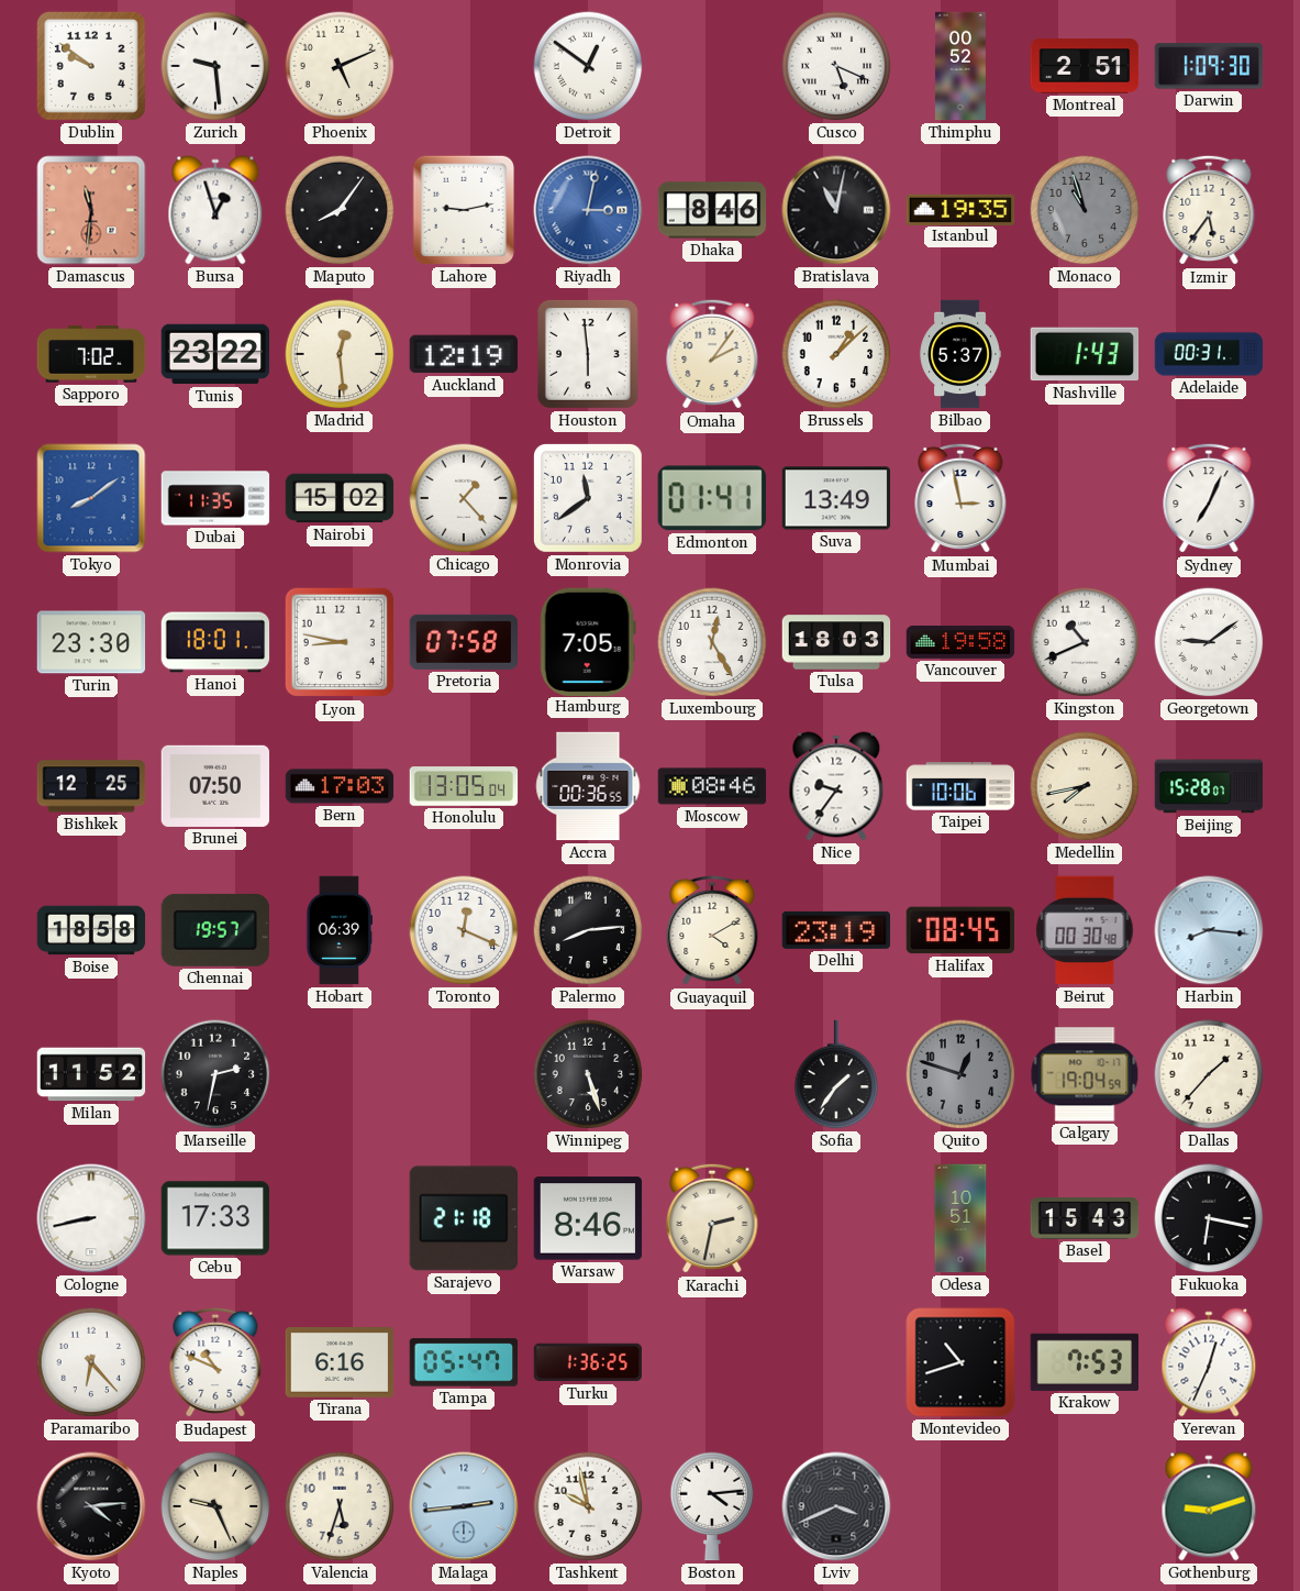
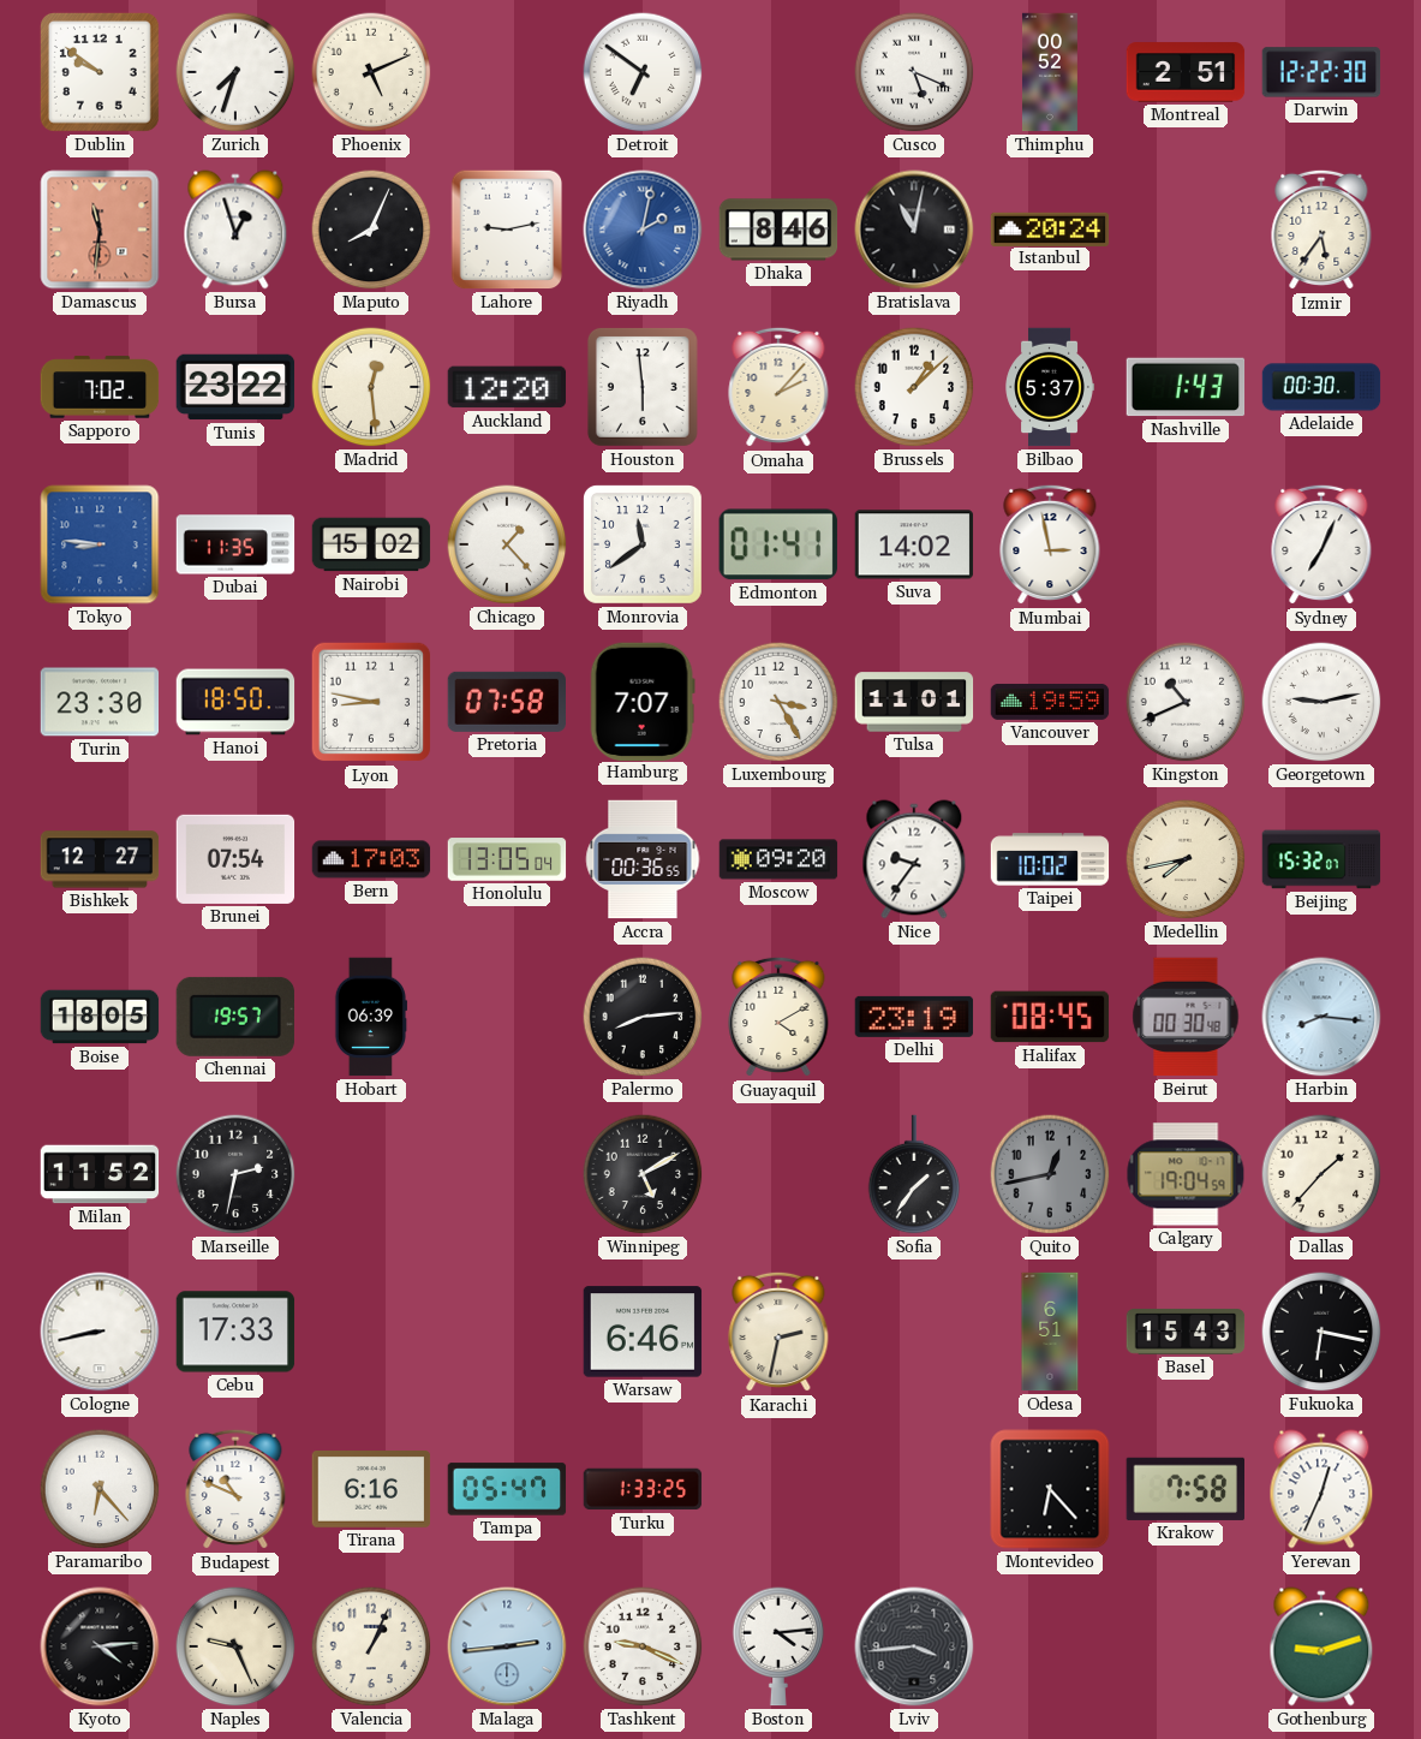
Zurich: 9:29 -> 7:33
Detroit: 12:51 -> 6:51
Darwin: 1:09 -> 12:22
Maputo: 8:06 -> 8:04
Riyadh: 3:02 -> 2:02
Istanbul: 19:35 -> 20:24
Monaco: 10:57 -> none
Auckland: 12:19 -> 12:20
Omaha: 2:06 -> 2:07
Adelaide: 00:31 -> 00:30
Tokyo: 8:09 -> 8:46
Suva: 13:49 -> 14:02
Hanoi: 18:01 -> 18:50
Hamburg: 7:05 -> 7:07
Luxembourg: 12:25 -> 3:25
Tulsa: 18:03 -> 11:01
Vancouver: 19:58 -> 19:59
Georgetown: 9:09 -> 9:13
Bishkek: 12:25 -> 12:27
Brunei: 07:50 -> 07:54
Moscow: 08:46 -> 09:20
Taipei: 10:06 -> 10:02
Beijing: 15:28 -> 15:32
Boise: 18:58 -> 18:05
Toronto: 12:19 -> none
Winnipeg: 5:27 -> 5:10
Quito: 12:48 -> 12:43
Sarajevo: 21:18 -> none
Warsaw: 8:46 -> 6:46
Odesa: 10:51 -> 6:51
Turku: 1:36 -> 1:33
Montevideo: 10:42 -> 6:23
Krakow: 7:53 -> 7:58
Valencia: 5:33 -> 1:04
Tashkent: 9:58 -> 9:19
Lviv: 3:41 -> 3:44
